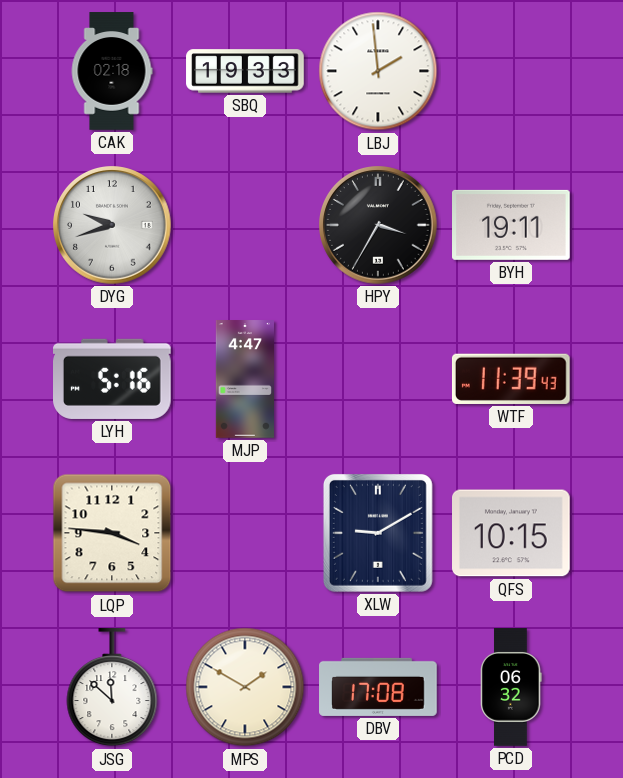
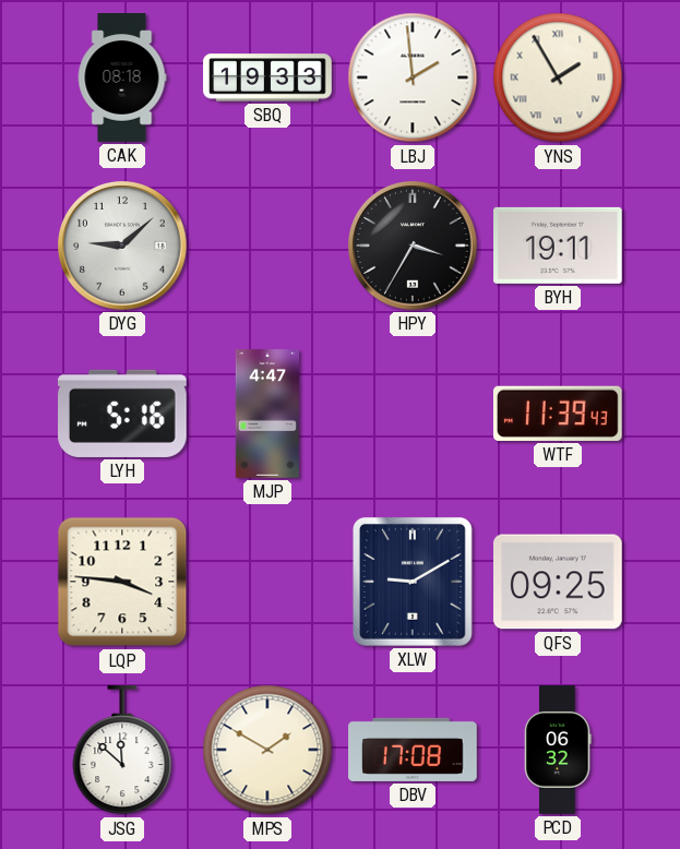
CAK: 02:18 -> 08:18
YNS: none -> 1:55
DYG: 9:42 -> 9:08
QFS: 10:15 -> 09:25
